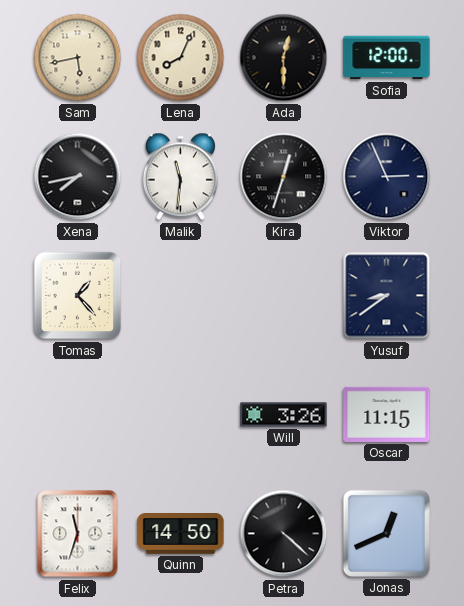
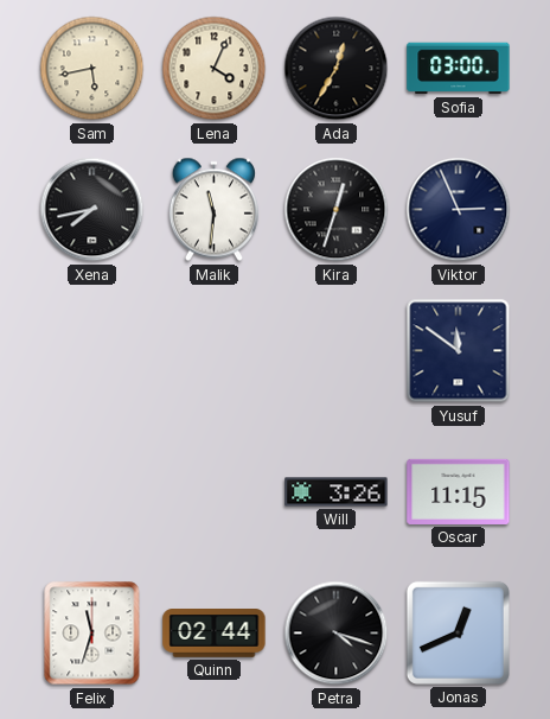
Lena: 8:04 -> 4:04
Ada: 12:30 -> 12:35
Sofia: 12:00 -> 03:00
Tomas: 1:23 -> none
Yusuf: 8:39 -> 11:51
Quinn: 14:50 -> 02:44
Petra: 4:22 -> 4:18
